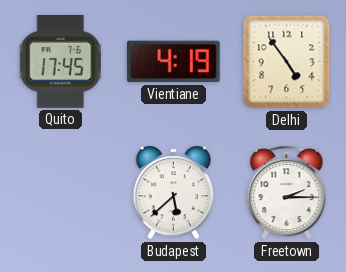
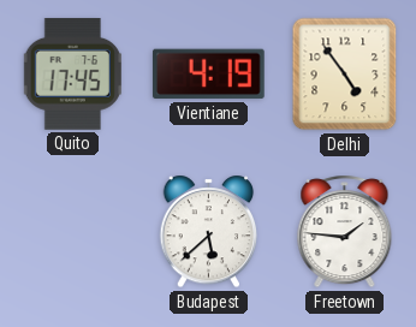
Freetown: 2:15 -> 1:46
